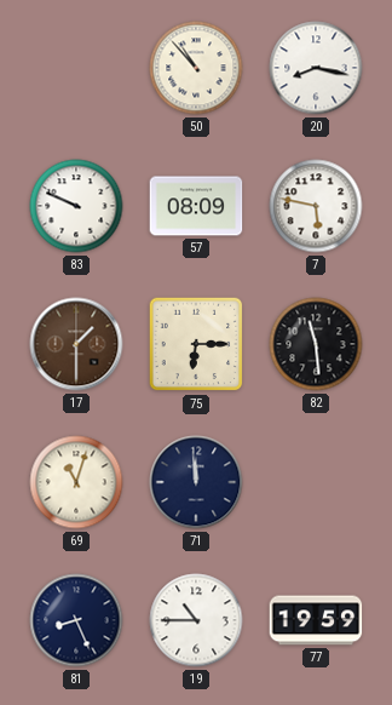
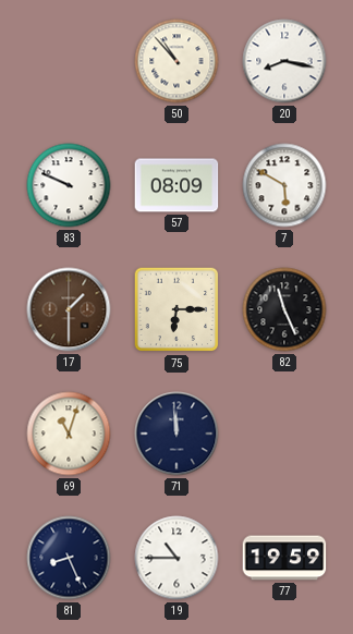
7: 5:47 -> 5:50
82: 11:29 -> 11:26
